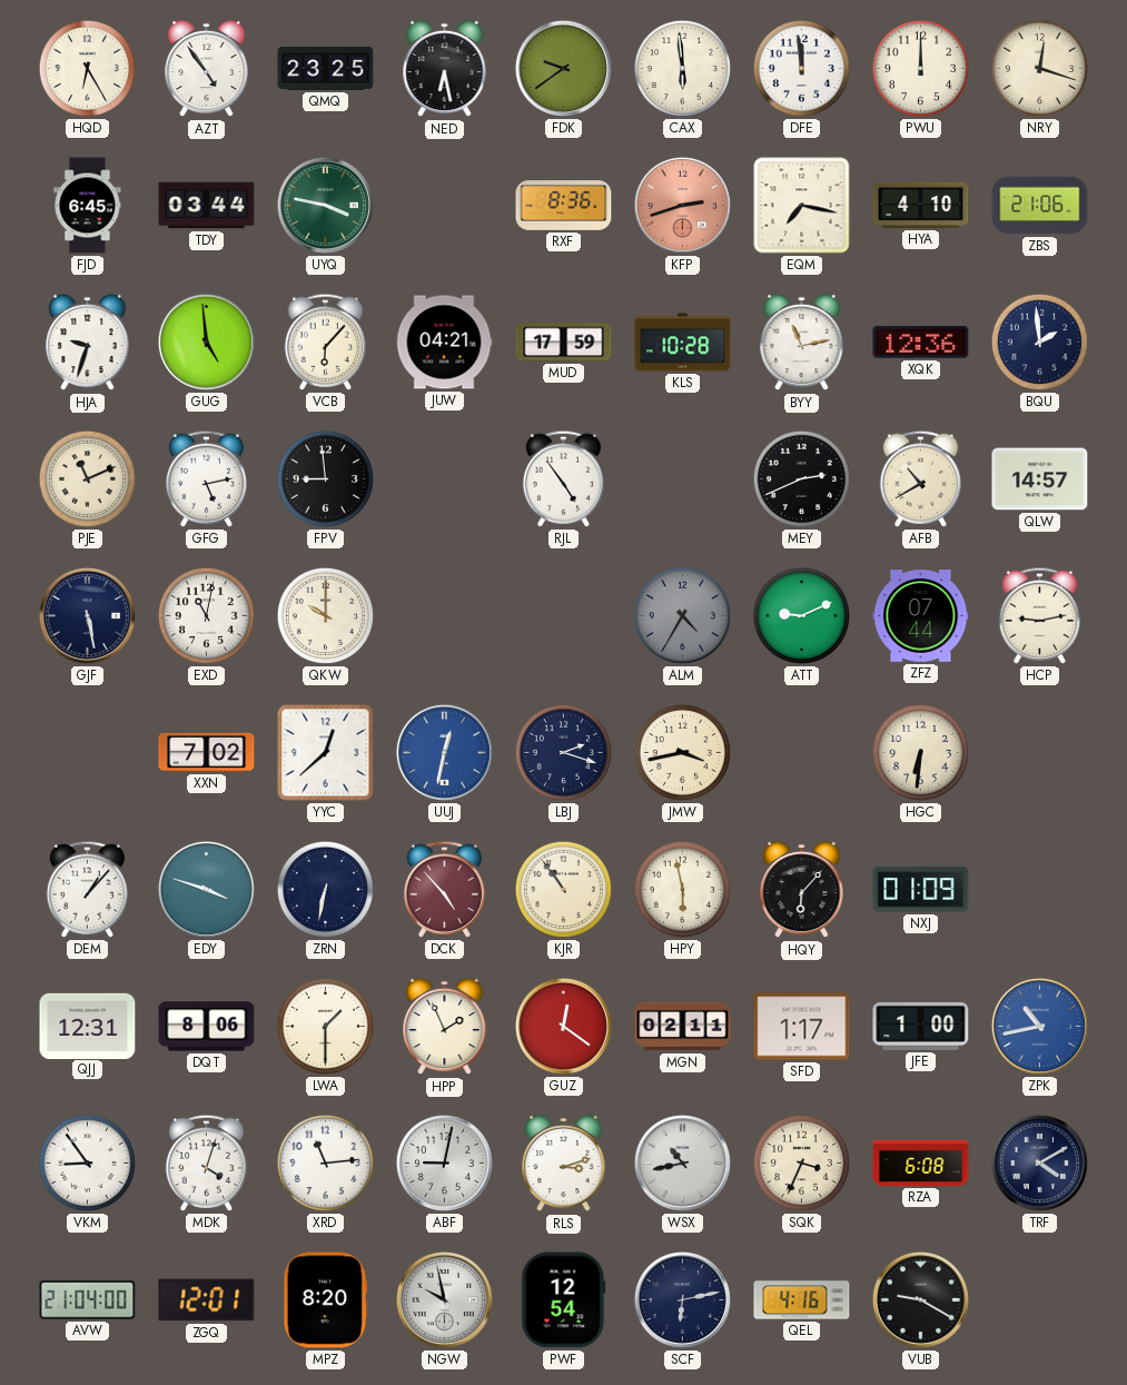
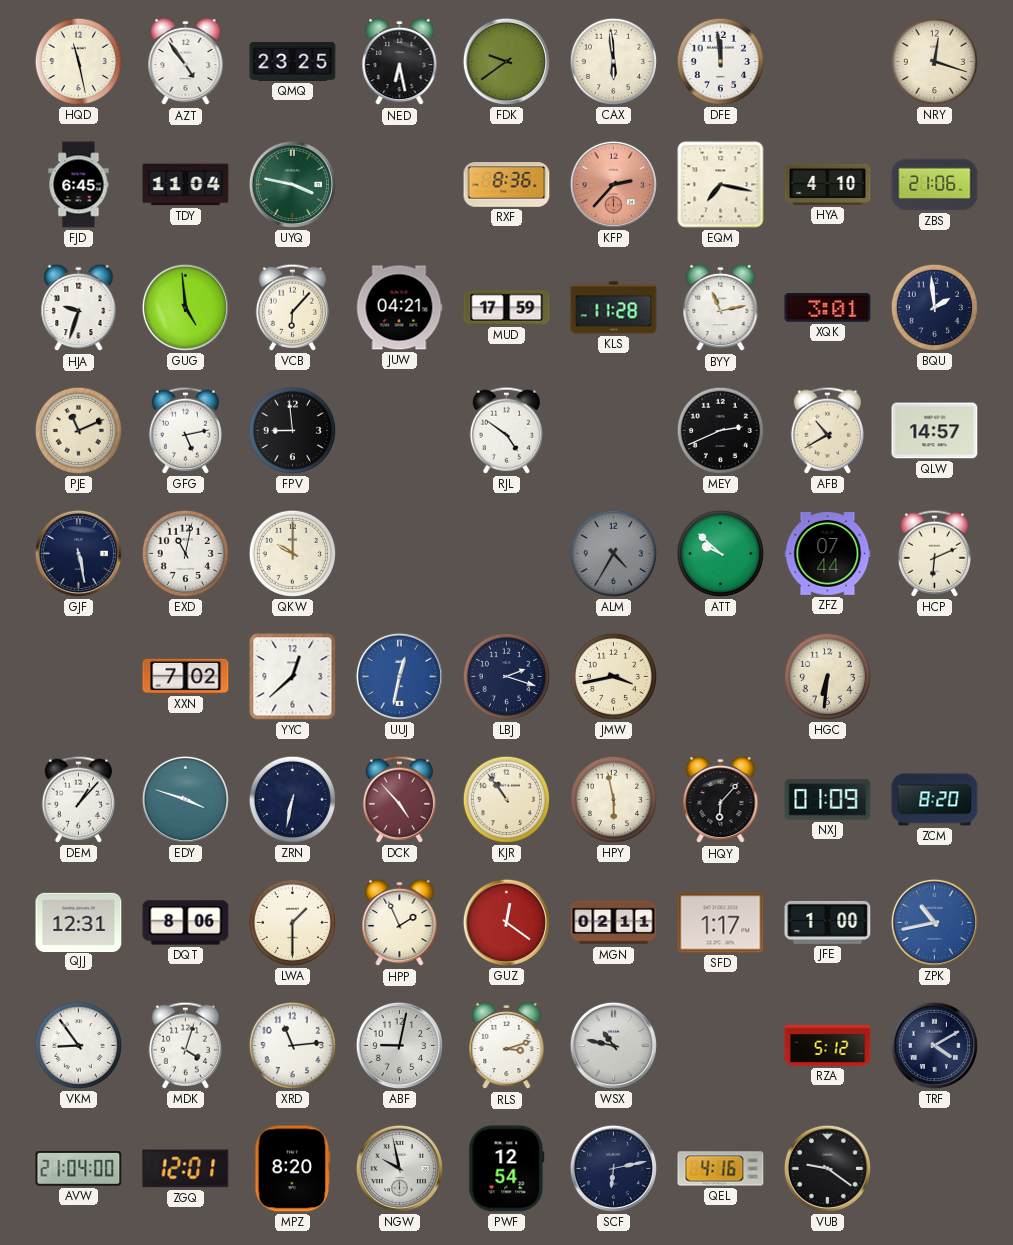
HQD: 6:25 -> 11:28
PWU: 12:00 -> none
TDY: 03:44 -> 11:04
KFP: 2:42 -> 2:37
KLS: 10:28 -> 11:28
XQK: 12:36 -> 3:01
RJL: 4:54 -> 4:51
ATT: 9:11 -> 9:52
HCP: 9:13 -> 6:11
ZCM: none -> 8:20
WSX: 10:43 -> 10:47
SQK: 3:34 -> none
RZA: 6:08 -> 5:12
VUB: 9:20 -> 9:21
